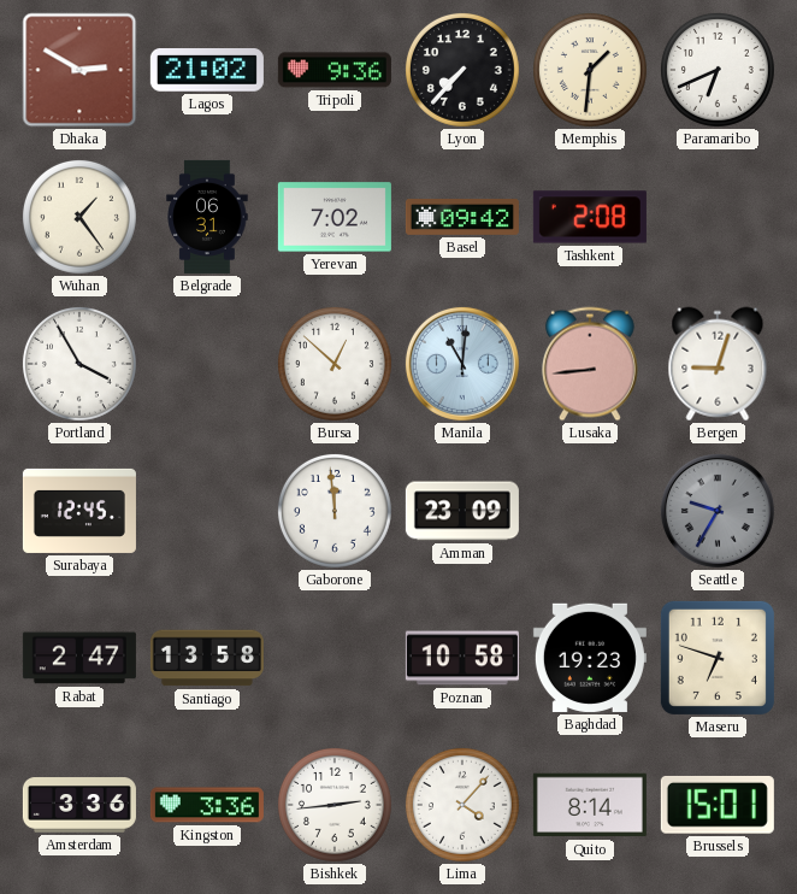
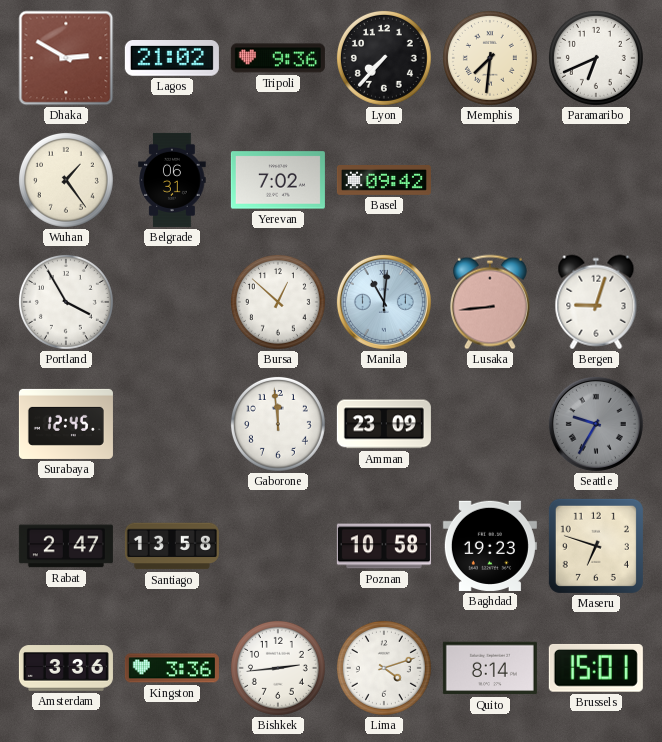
Memphis: 1:31 -> 7:31
Tashkent: 2:08 -> none
Lima: 4:07 -> 4:12
